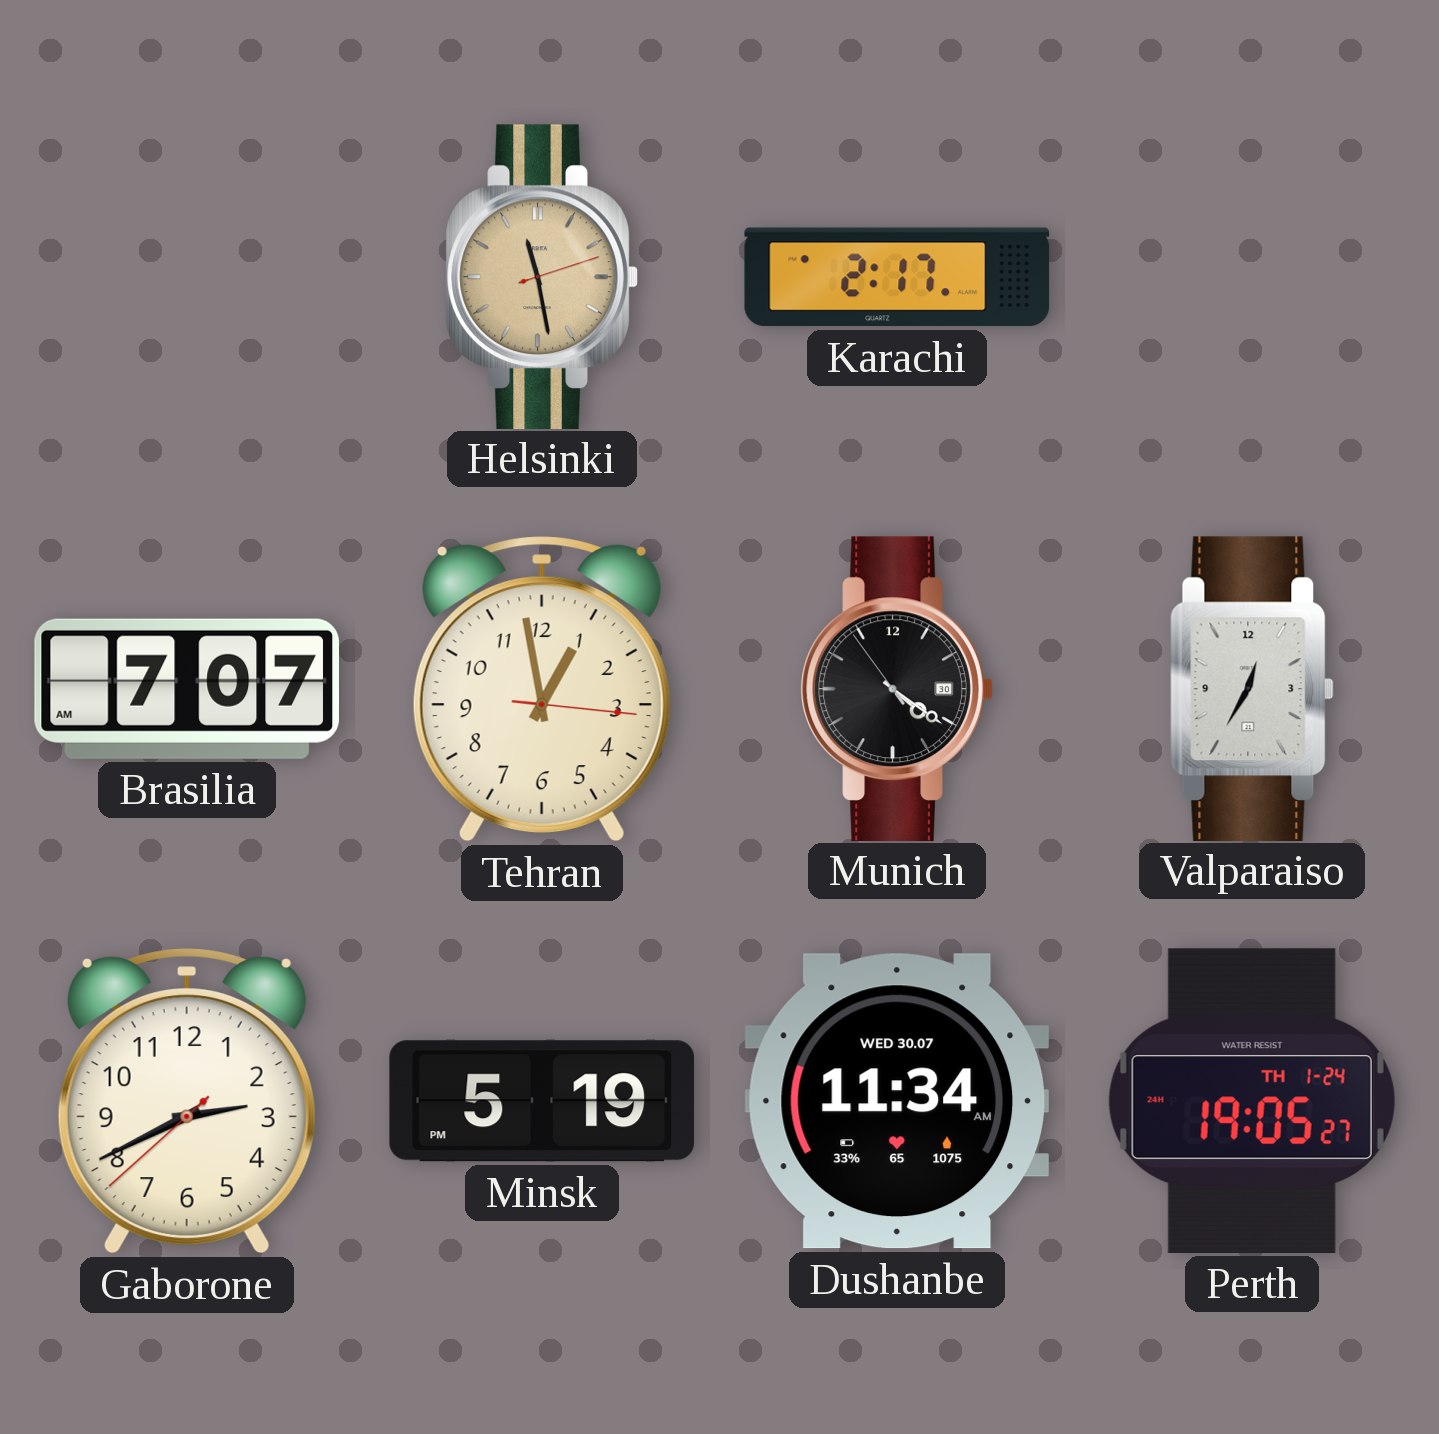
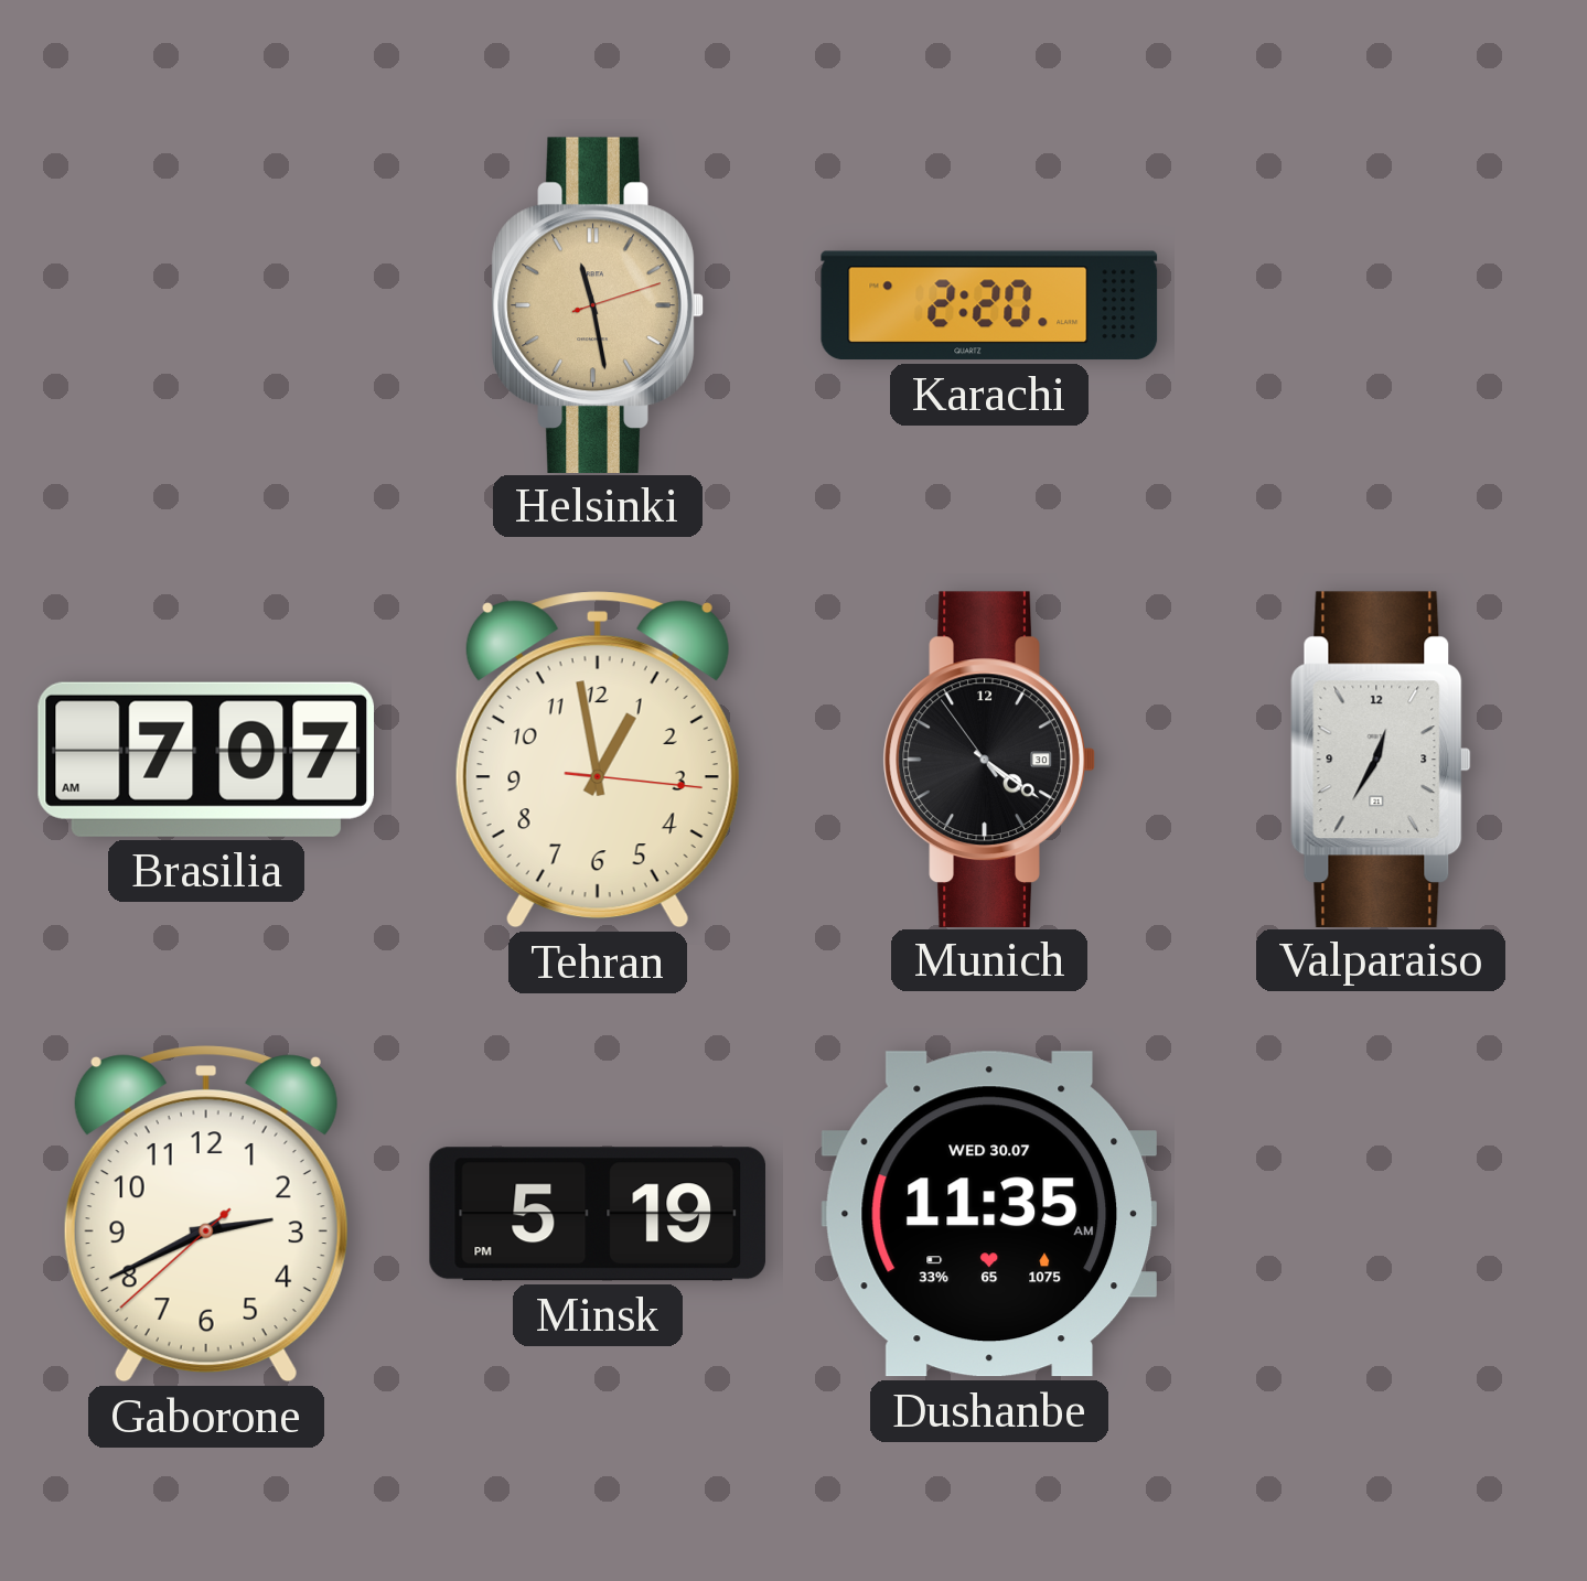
Karachi: 2:17 -> 2:20
Dushanbe: 11:34 -> 11:35
Perth: 19:05 -> none
